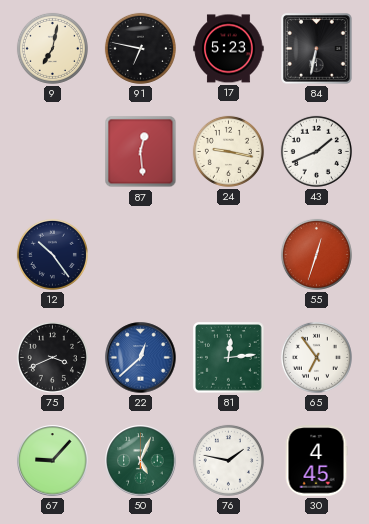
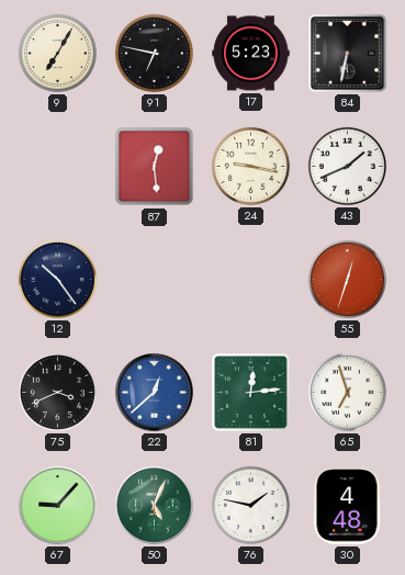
9: 7:02 -> 7:05
65: 6:54 -> 6:57
30: 4:45 -> 4:48
